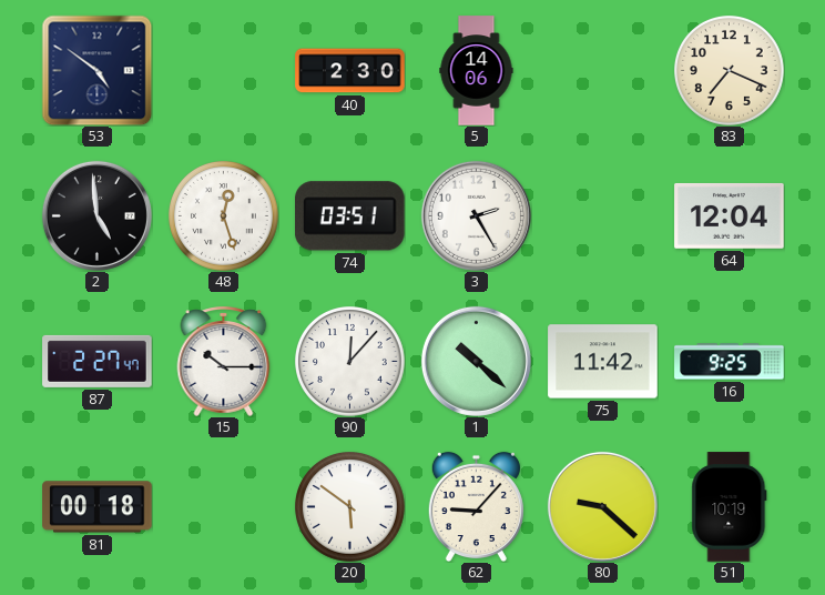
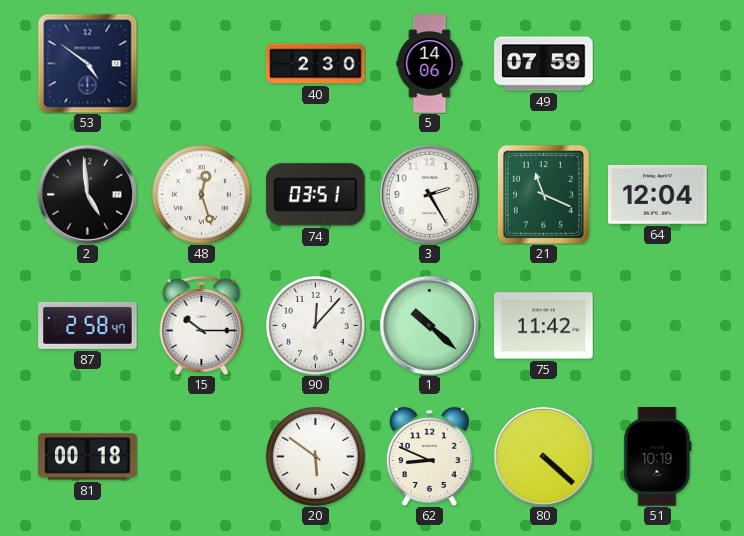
49: none -> 07:59
83: 7:19 -> none
21: none -> 11:19
87: 2:27 -> 2:58
16: 9:25 -> none
62: 9:07 -> 8:49
80: 9:22 -> 4:22
